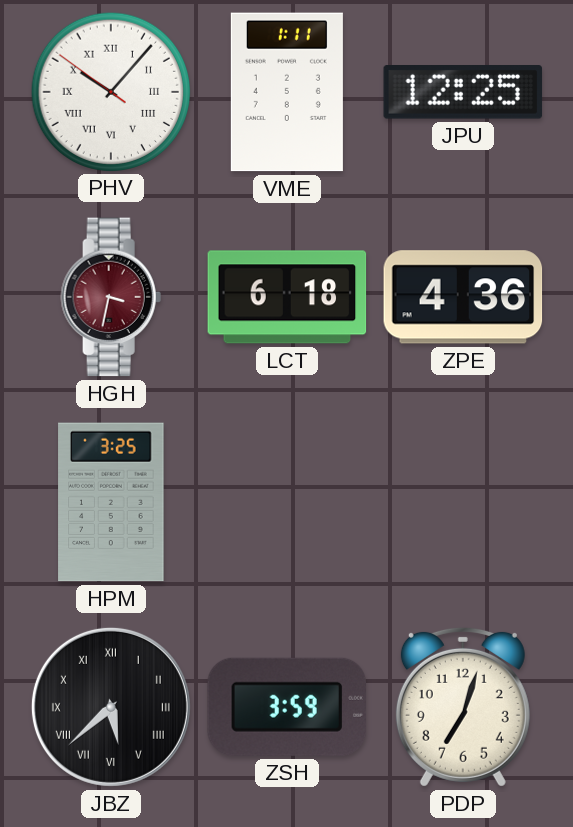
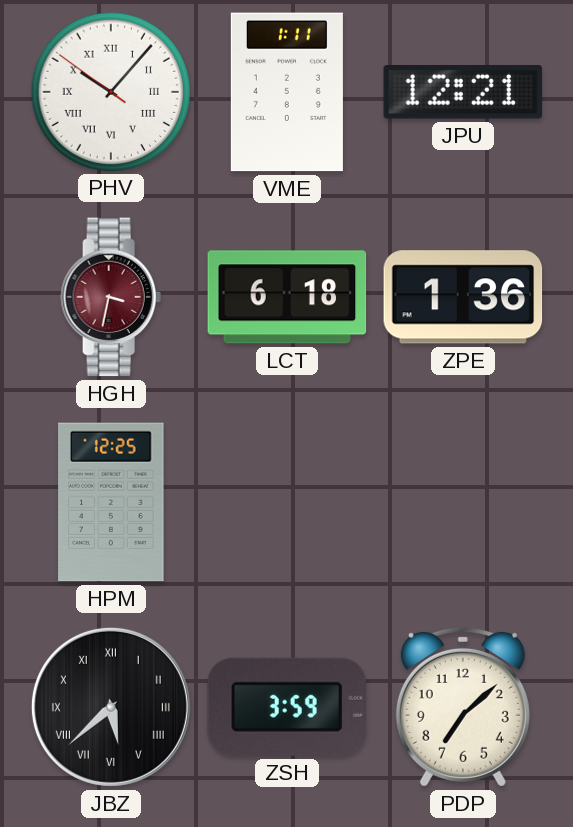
JPU: 12:25 -> 12:21
ZPE: 4:36 -> 1:36
HPM: 3:25 -> 12:25
PDP: 7:03 -> 7:08
